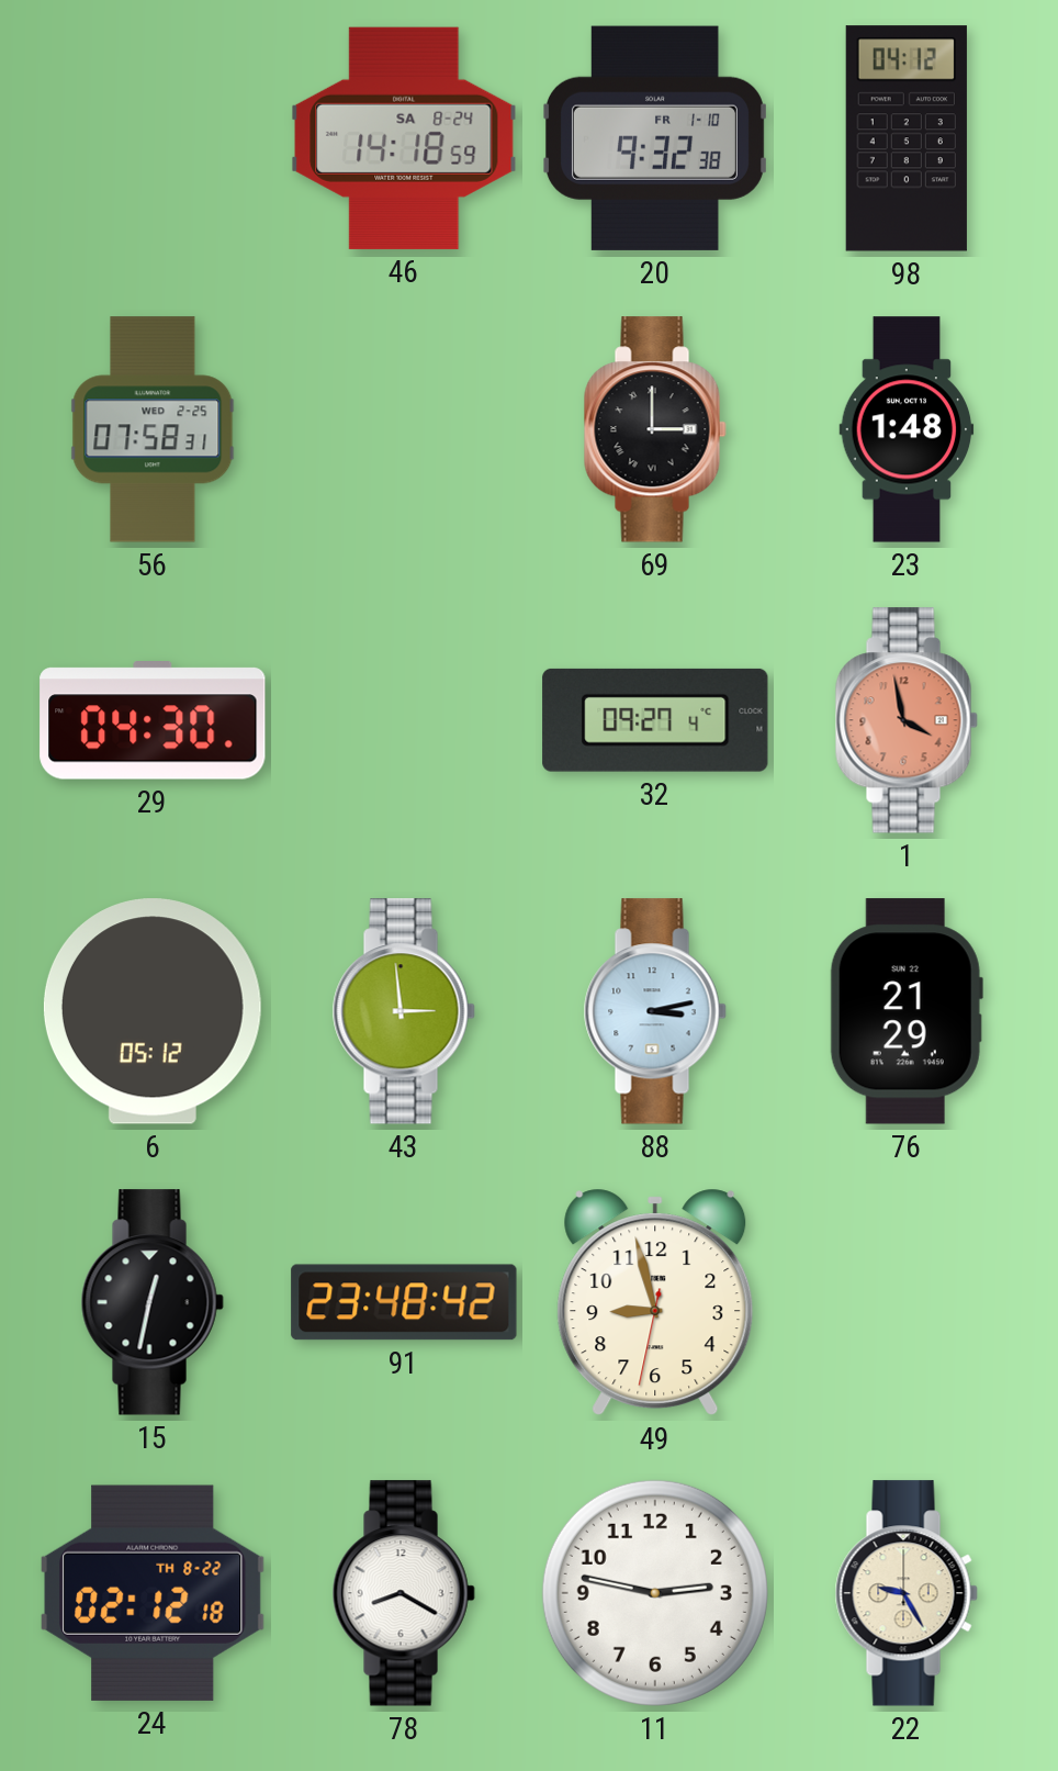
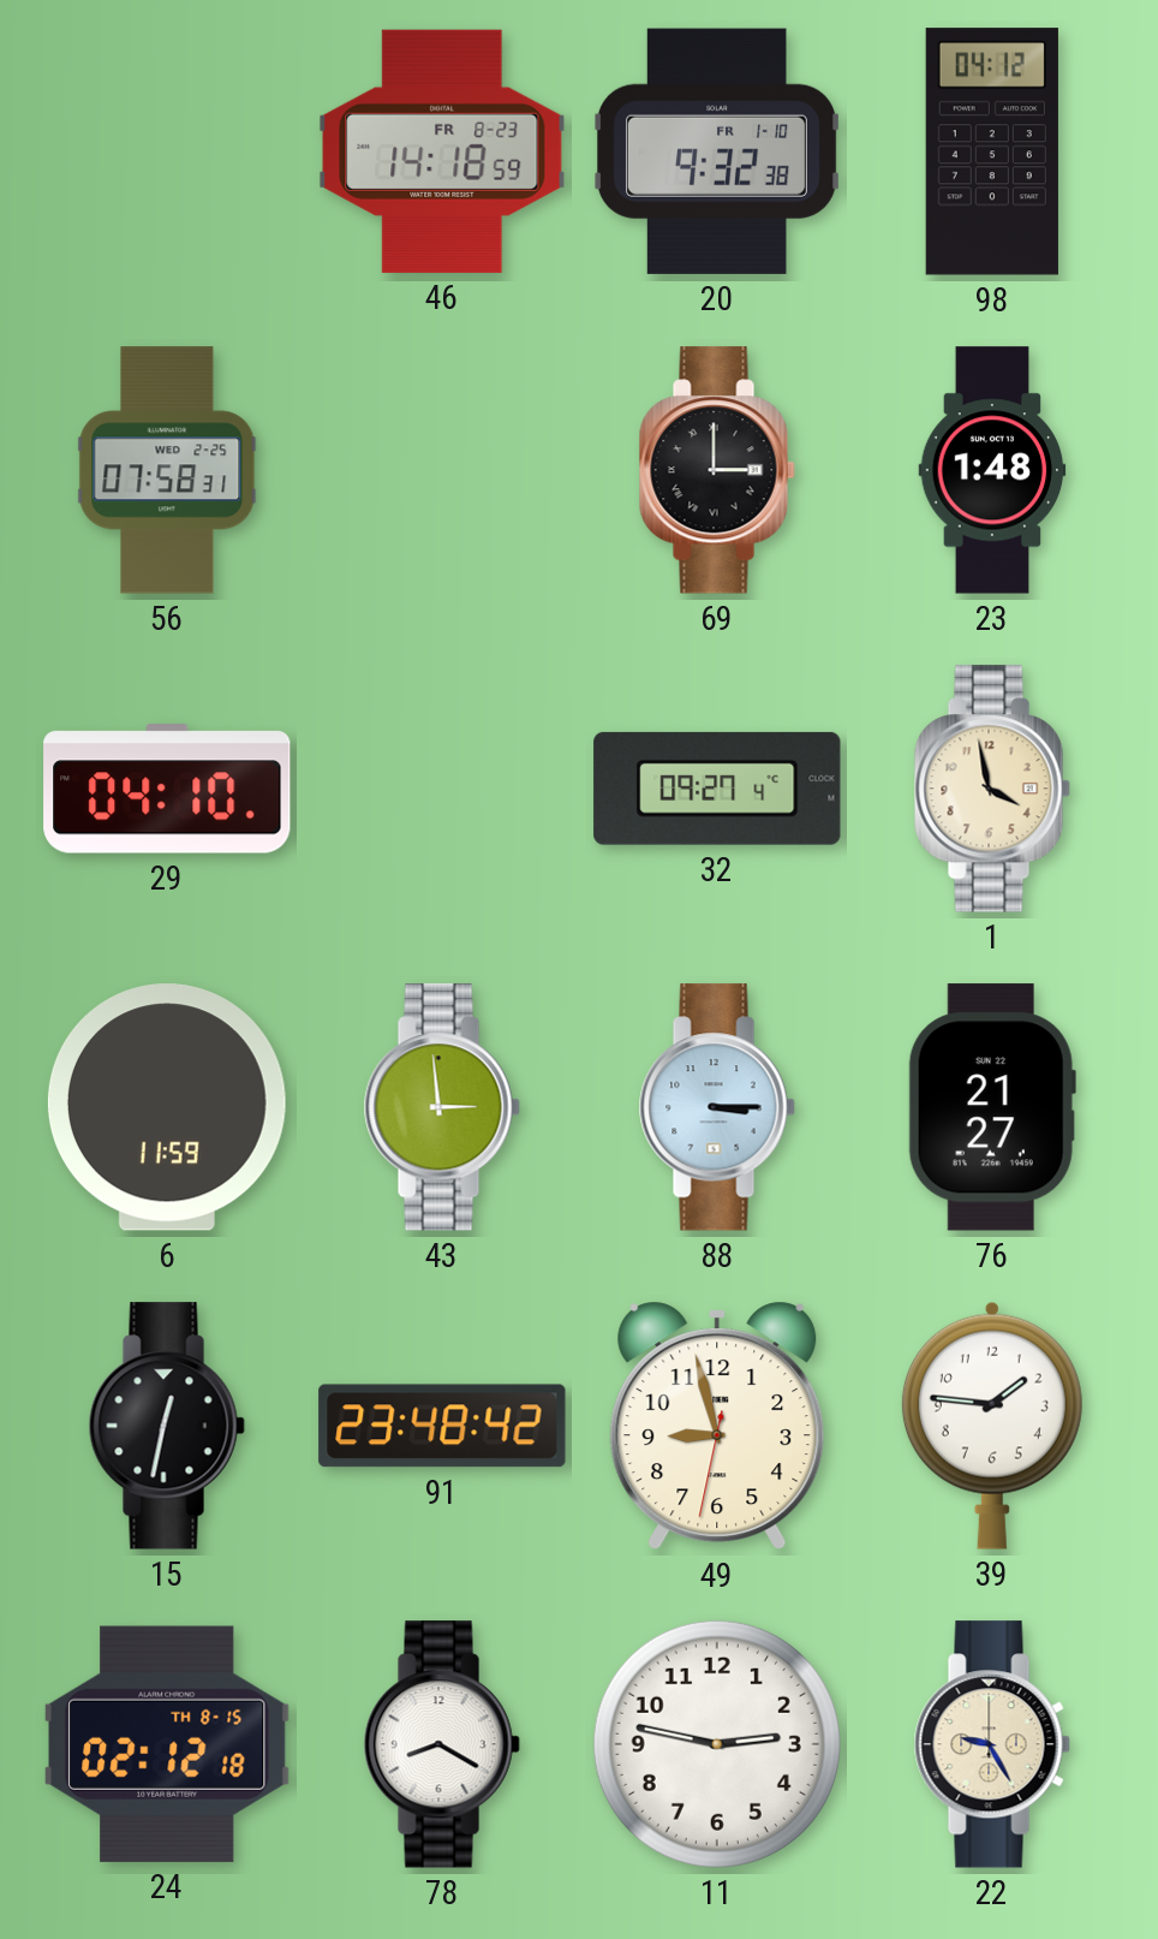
46 date: SA 8-24 -> FR 8-23
29: 04:30 -> 04:10
1 dial: salmon -> cream
6: 05:12 -> 11:59
88: 3:13 -> 3:15
76: 21:29 -> 21:27
39: none -> 1:46
24 date: TH 8-22 -> TH 8-15
